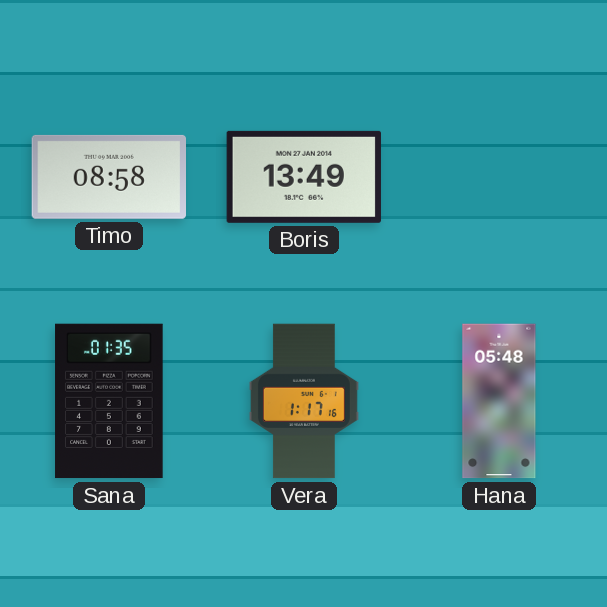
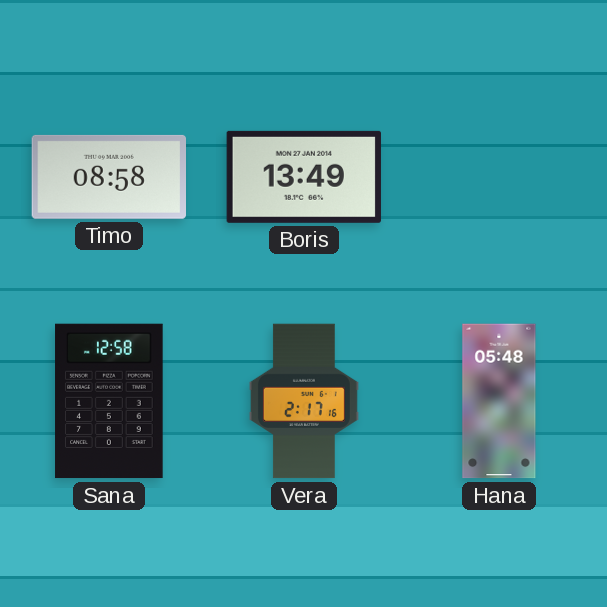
Sana: 01:35 -> 12:58
Vera: 1:17 -> 2:17
